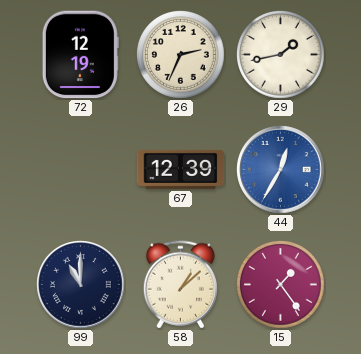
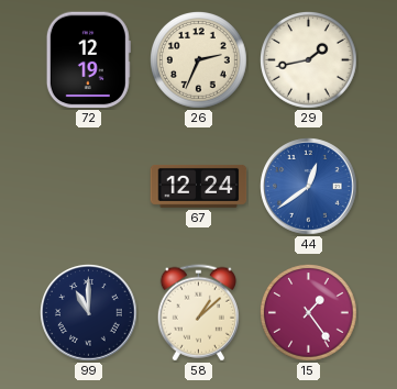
67: 12:39 -> 12:24
44: 12:35 -> 12:39
